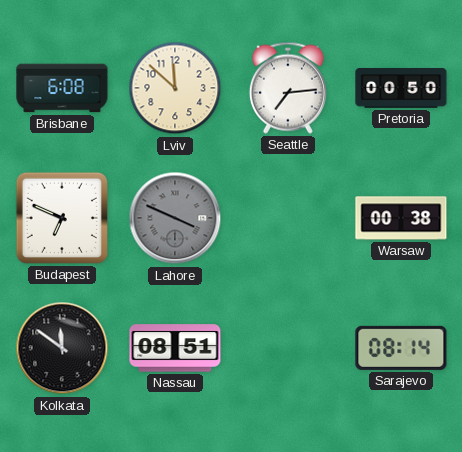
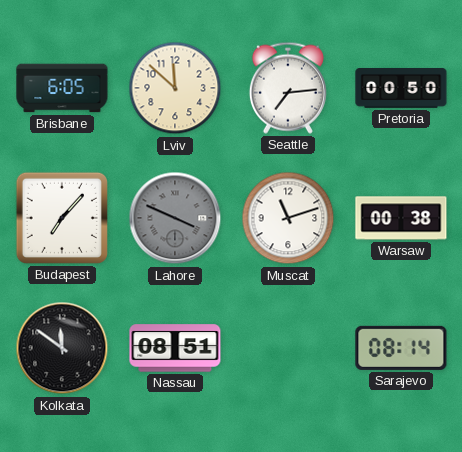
Brisbane: 6:08 -> 6:05
Budapest: 6:49 -> 7:07
Muscat: none -> 11:12
